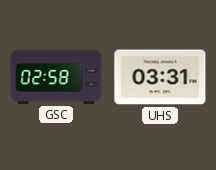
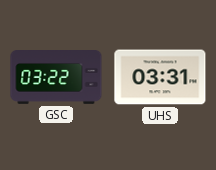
GSC: 02:58 -> 03:22
